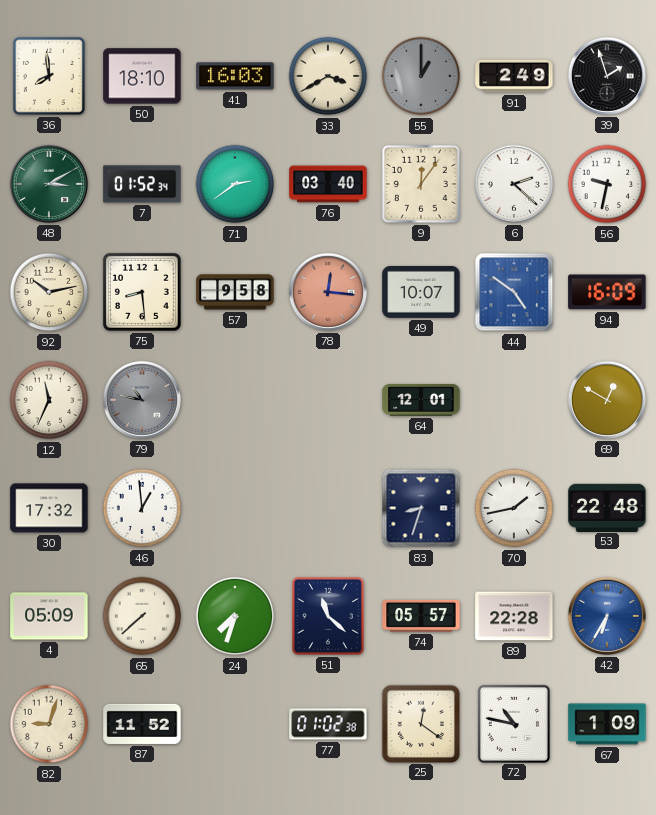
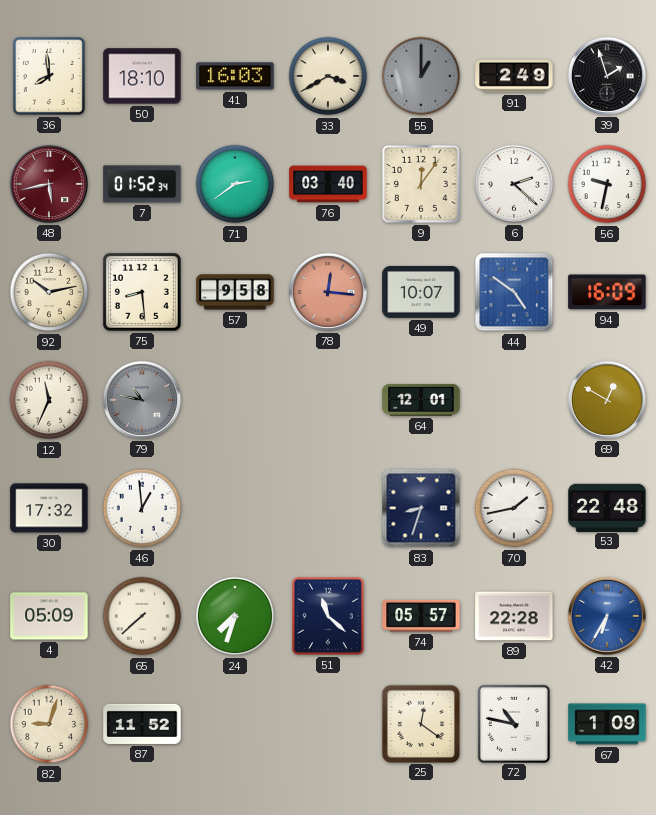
48: 3:10 -> 5:43
48 dial: green -> burgundy
77: 01:02 -> none
